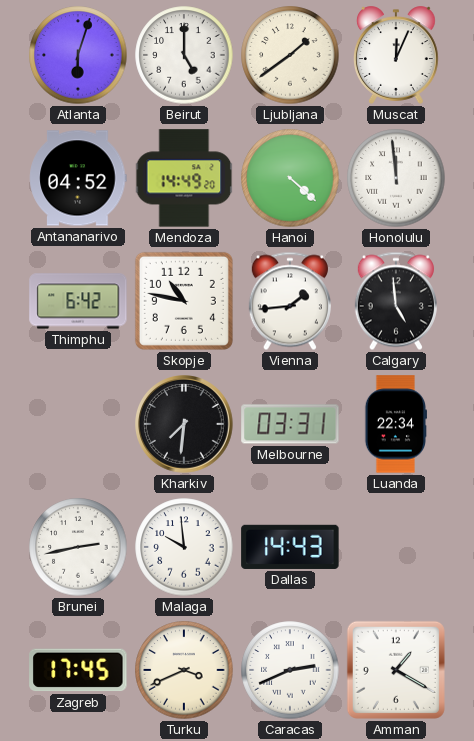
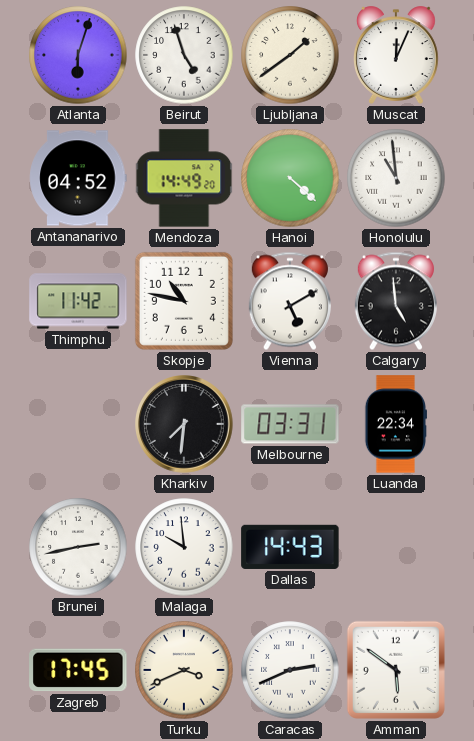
Beirut: 5:00 -> 4:57
Honolulu: 11:59 -> 10:59
Thimphu: 6:42 -> 11:42
Vienna: 1:44 -> 5:10
Amman: 1:20 -> 5:51
